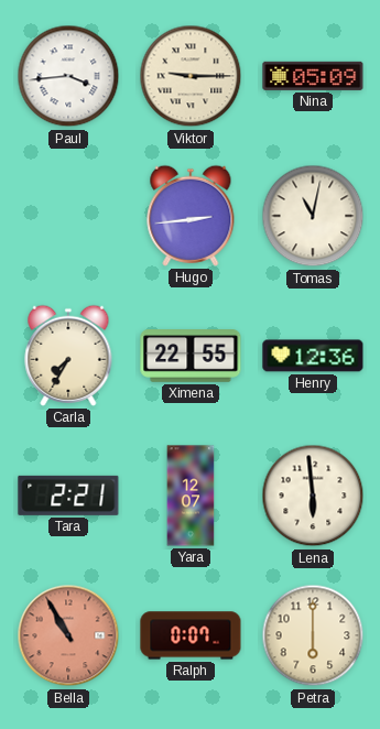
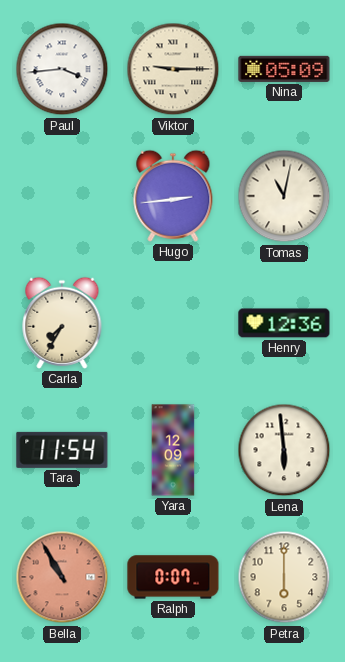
Ximena: 22:55 -> none
Tara: 2:21 -> 11:54
Yara: 12:07 -> 12:09
